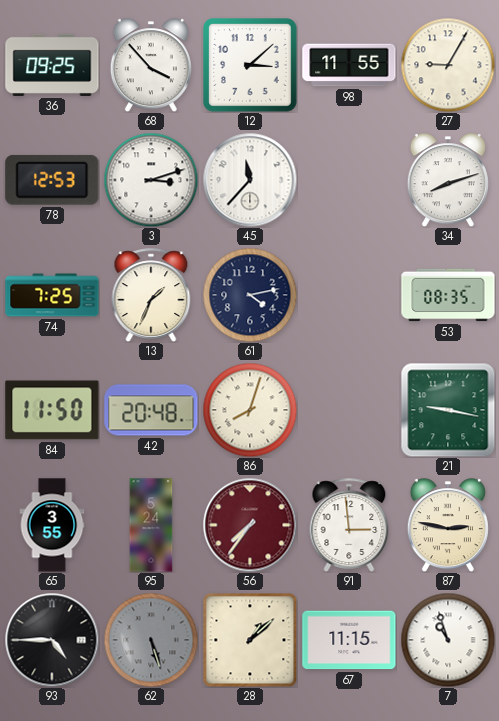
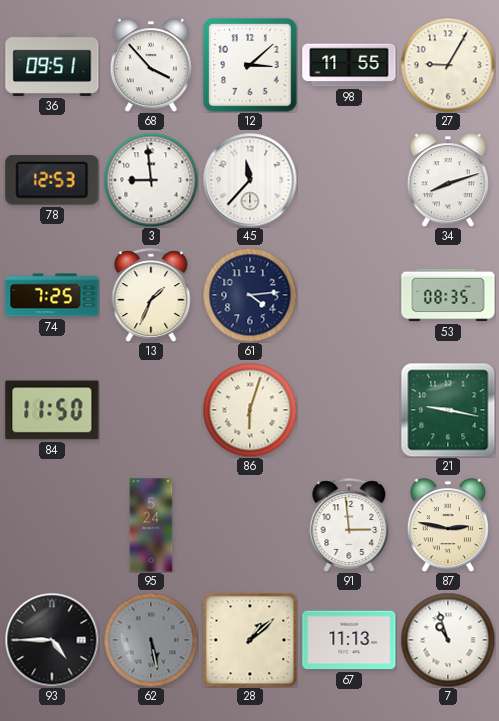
36: 09:25 -> 09:51
3: 3:12 -> 8:59
61: 4:13 -> 4:14
42: 20:48 -> none
86: 8:03 -> 6:03
65: 3:55 -> none
56: 7:36 -> none
62: 5:27 -> 5:28
67: 11:15 -> 11:13
